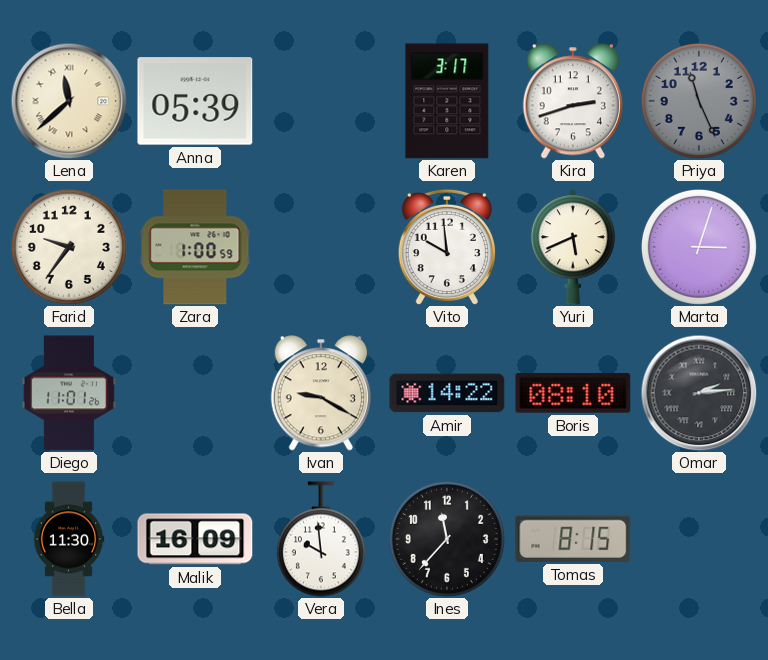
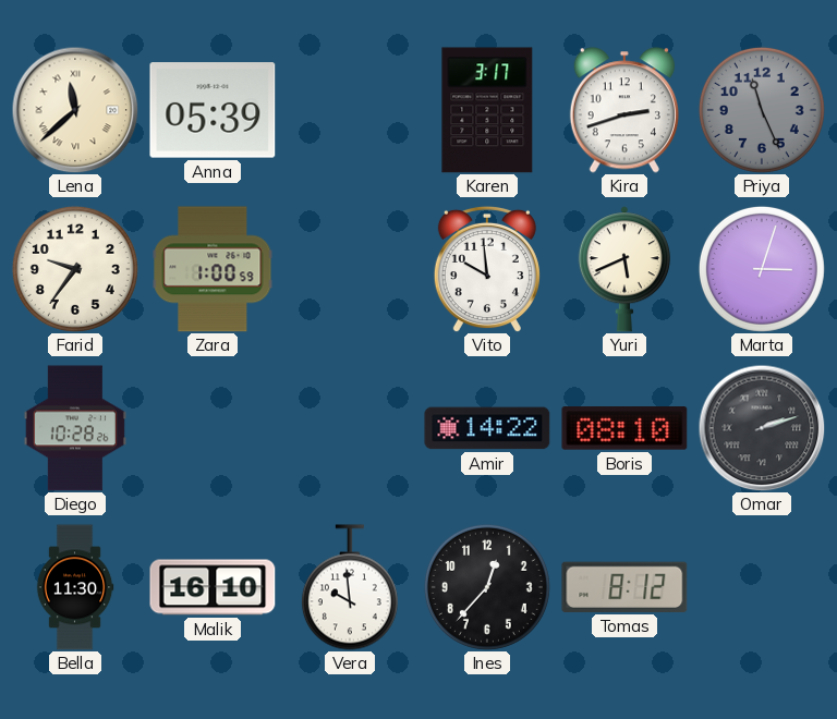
Diego: 11:01 -> 10:28
Ivan: 9:20 -> none
Omar: 2:14 -> 2:12
Malik: 16:09 -> 16:10
Ines: 11:37 -> 12:37
Tomas: 8:15 -> 8:12
